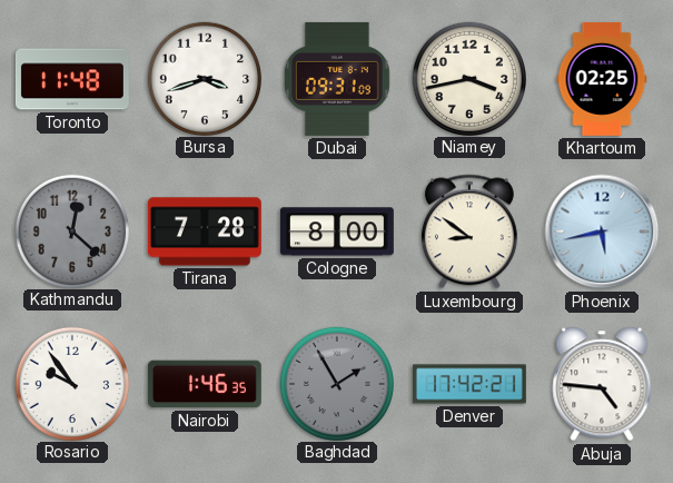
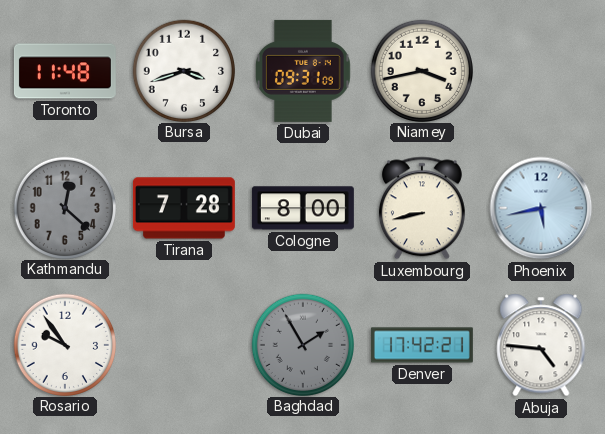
Khartoum: 02:25 -> none
Luxembourg: 8:51 -> 8:43
Nairobi: 1:46 -> none
